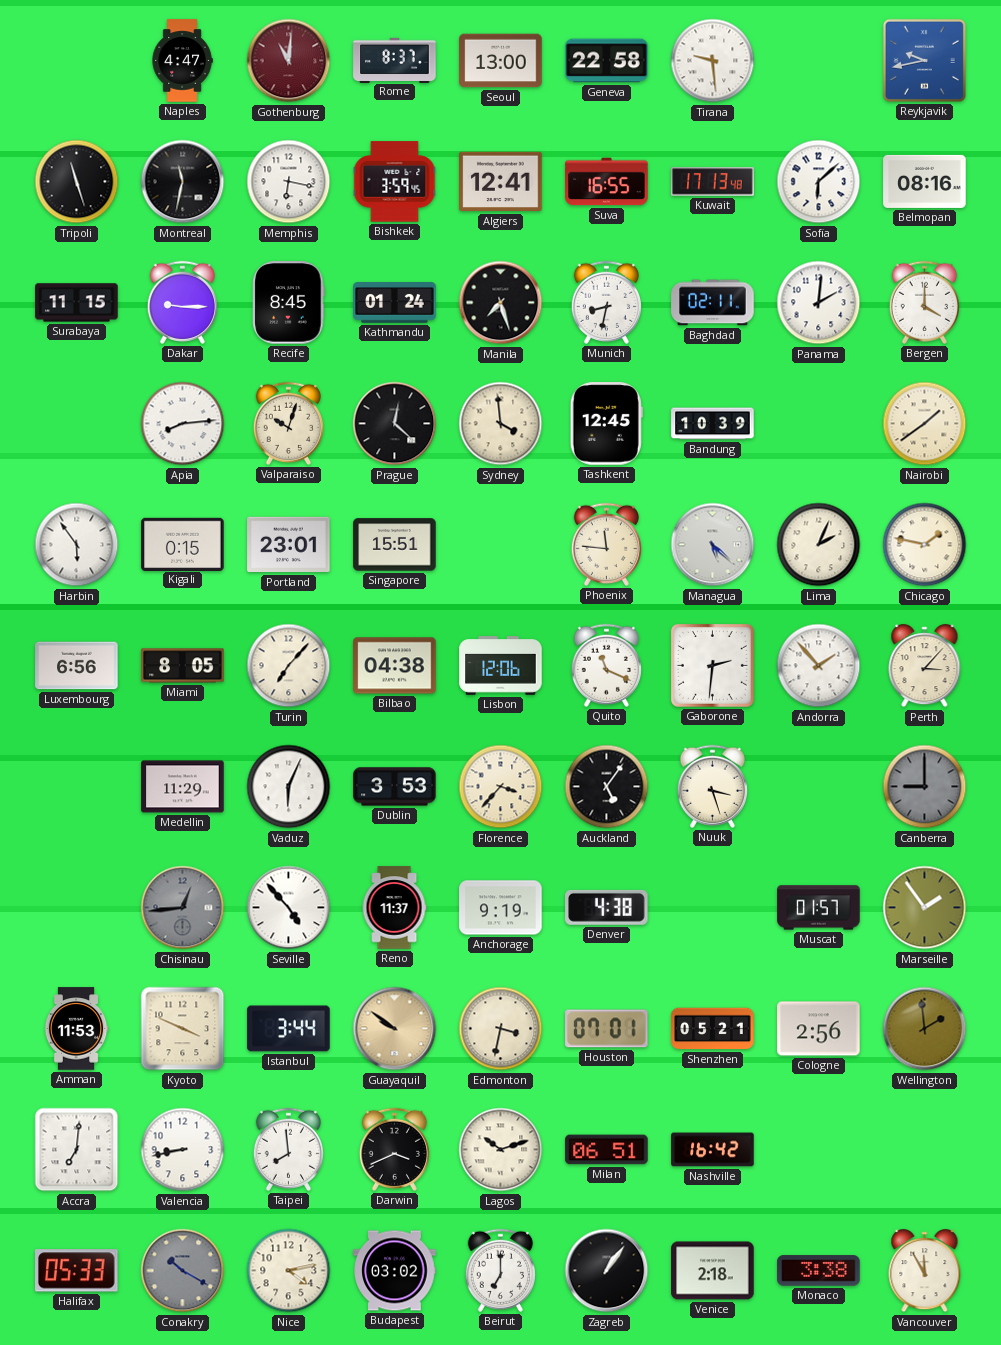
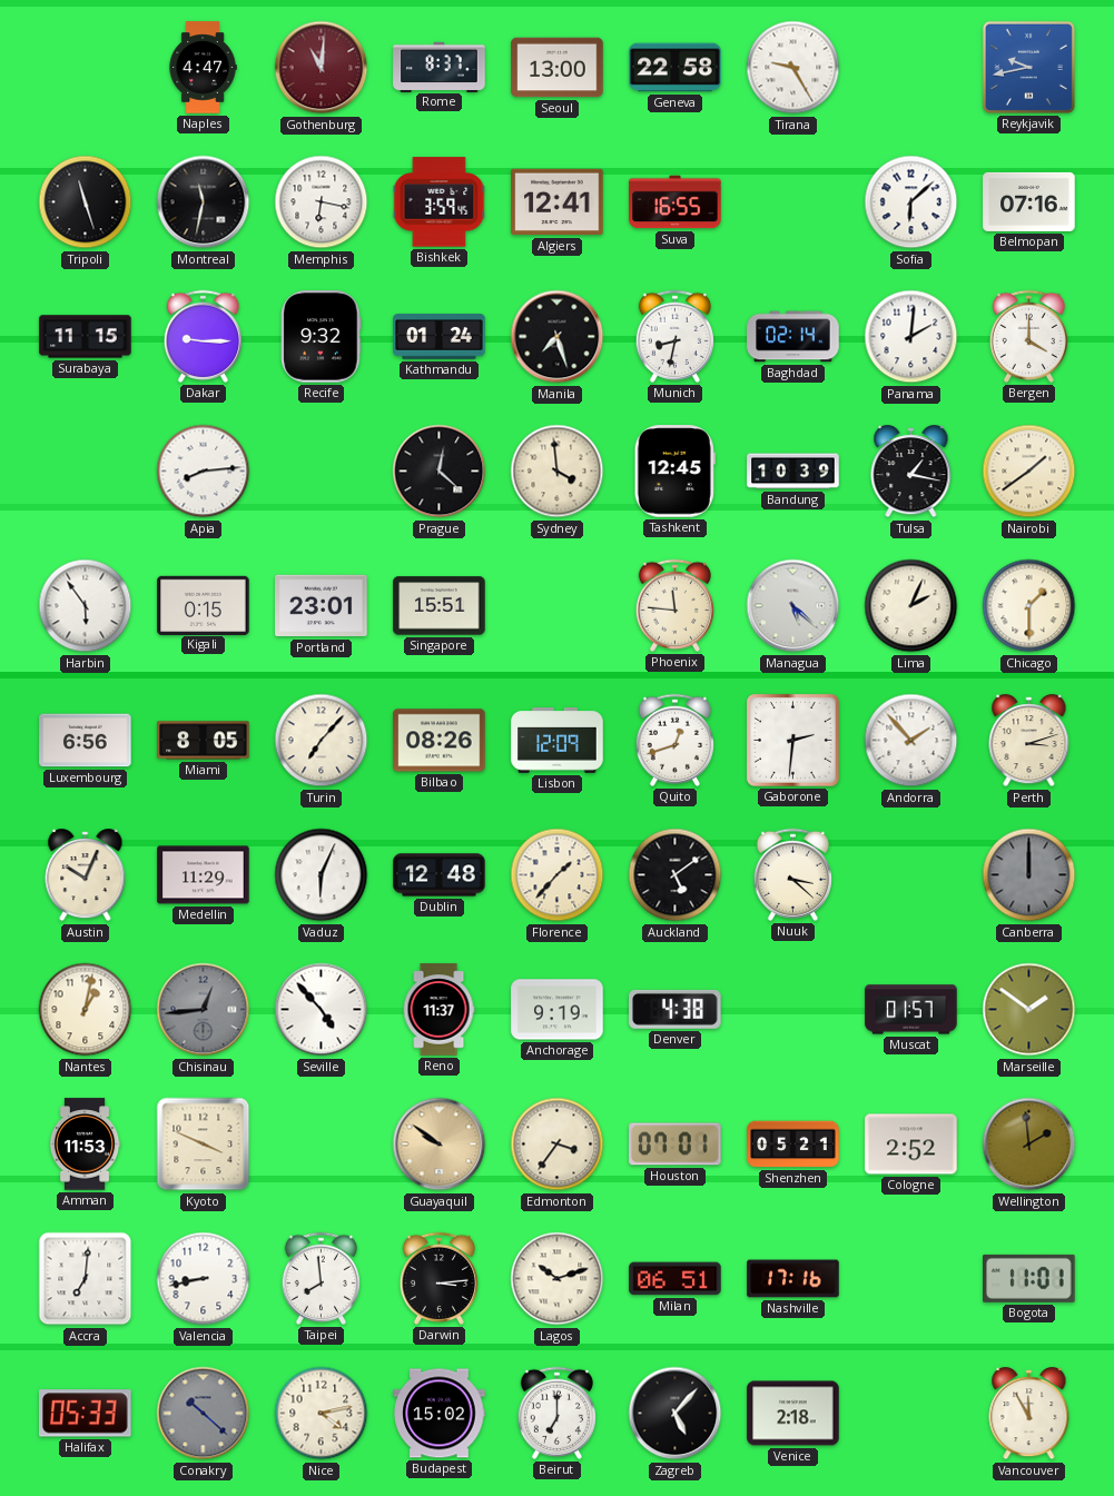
Tirana: 9:29 -> 9:25
Kuwait: 17:13 -> none
Belmopan: 08:16 -> 07:16
Recife: 8:45 -> 9:32
Baghdad: 02:11 -> 02:14
Valparaiso: 10:03 -> none
Tulsa: none -> 1:17
Chicago: 1:47 -> 1:30
Bilbao: 04:38 -> 08:26
Lisbon: 12:06 -> 12:09
Quito: 11:19 -> 12:42
Perth: 3:07 -> 3:12
Austin: none -> 10:04
Dublin: 3:53 -> 12:48
Florence: 3:37 -> 1:37
Auckland: 5:06 -> 5:09
Nuuk: 3:27 -> 3:22
Canberra: 9:00 -> 12:00
Nantes: none -> 1:02
Marseille: 1:54 -> 1:51
Istanbul: 3:44 -> none
Edmonton: 3:32 -> 3:36
Cologne: 2:56 -> 2:52
Darwin: 3:41 -> 3:14
Nashville: 16:42 -> 17:16
Bogota: none -> 11:01
Conakry: 10:20 -> 10:22
Budapest: 03:02 -> 15:02
Zagreb: 1:06 -> 5:07
Monaco: 3:38 -> none
